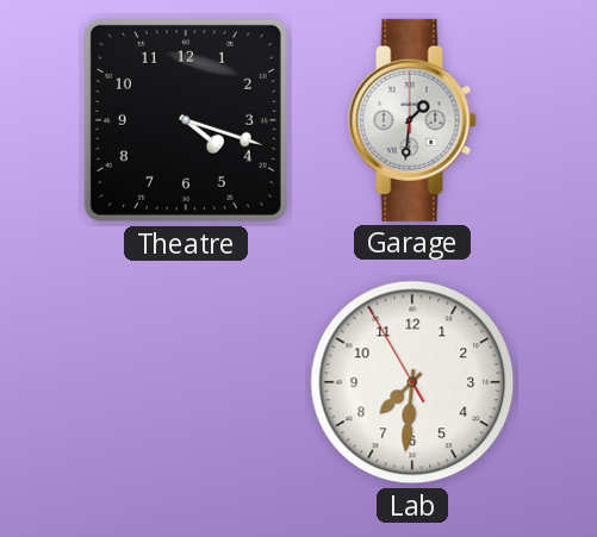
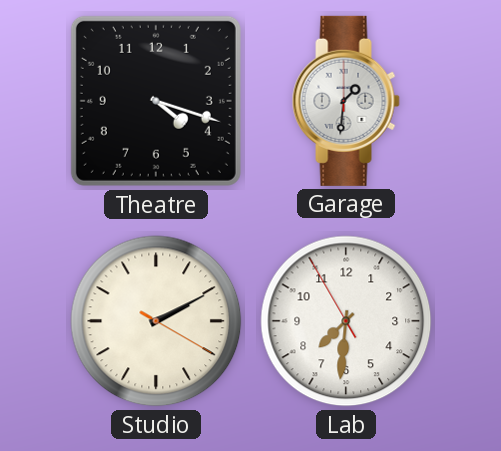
Studio: none -> 2:10
